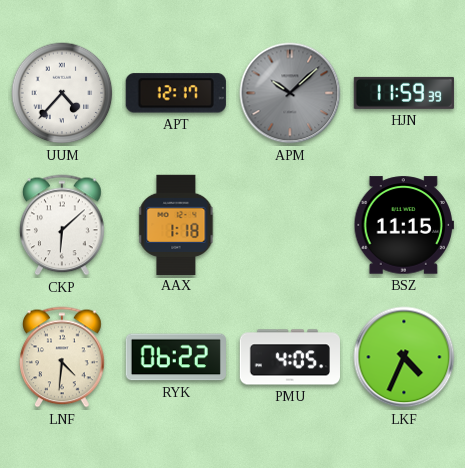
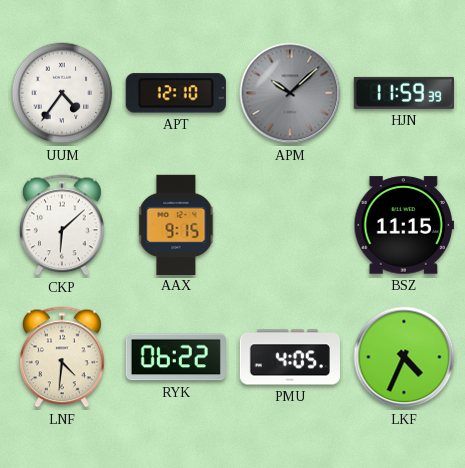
UUM: 4:37 -> 4:36
APT: 12:17 -> 12:10
AAX: 1:18 -> 9:15
